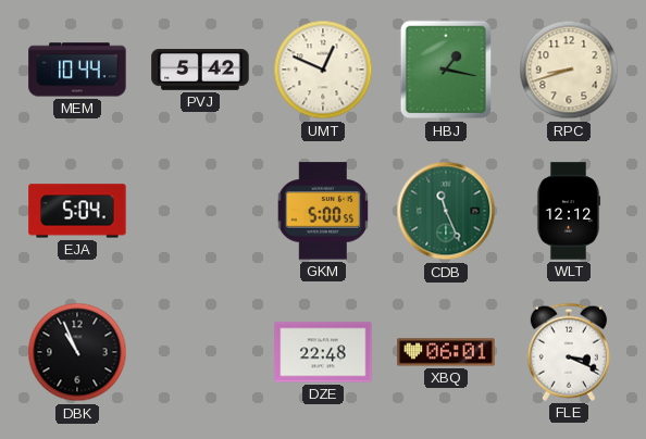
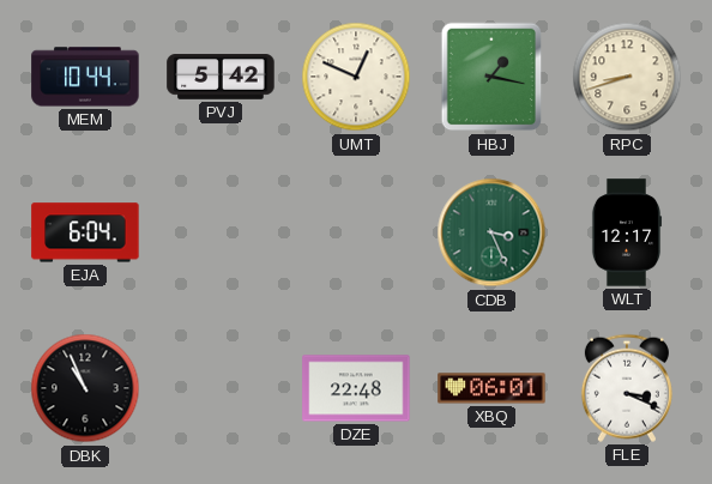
EJA: 5:04 -> 6:04
GKM: 5:00 -> none
CDB: 11:26 -> 3:26
WLT: 12:12 -> 12:17
